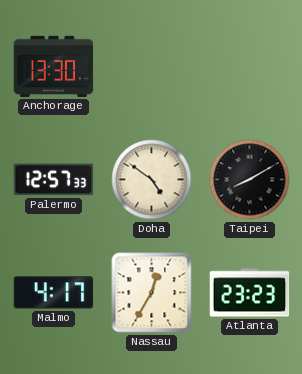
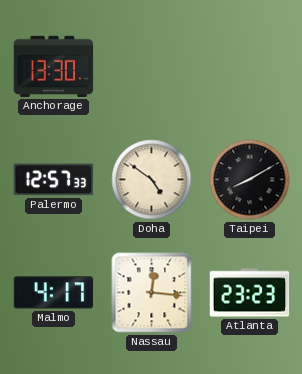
Nassau: 12:35 -> 12:16
